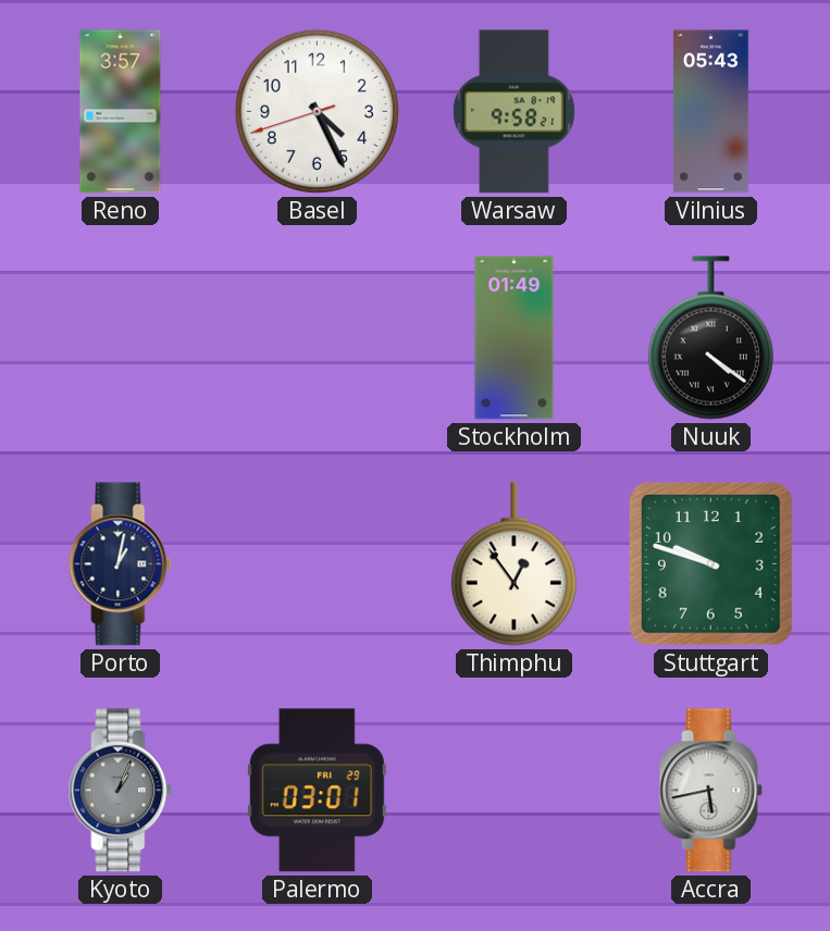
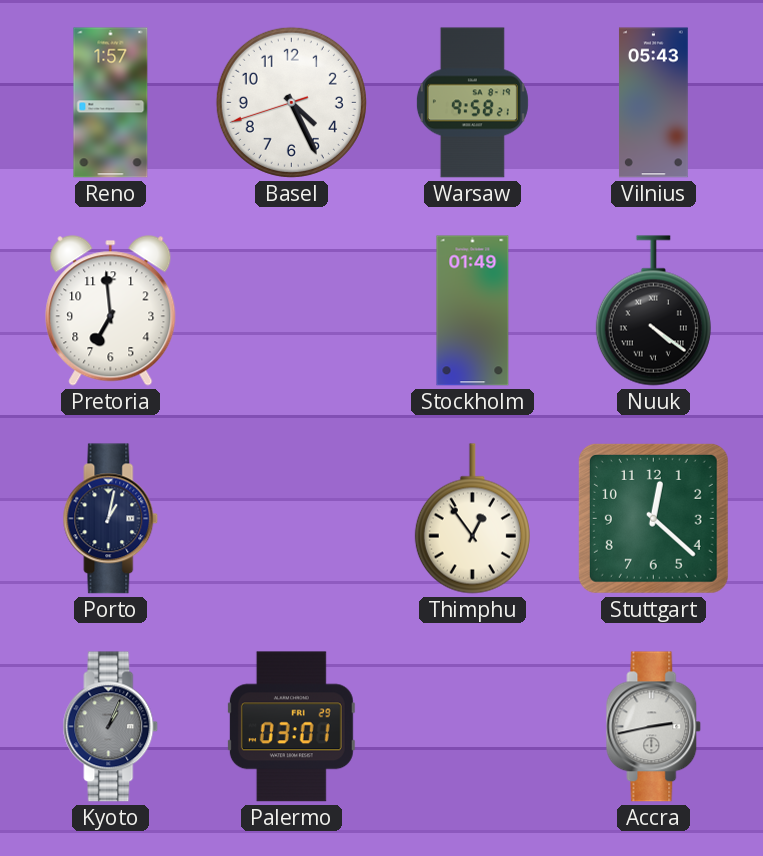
Reno: 3:57 -> 1:57
Pretoria: none -> 6:59
Stuttgart: 9:48 -> 12:22
Accra: 5:43 -> 2:43
